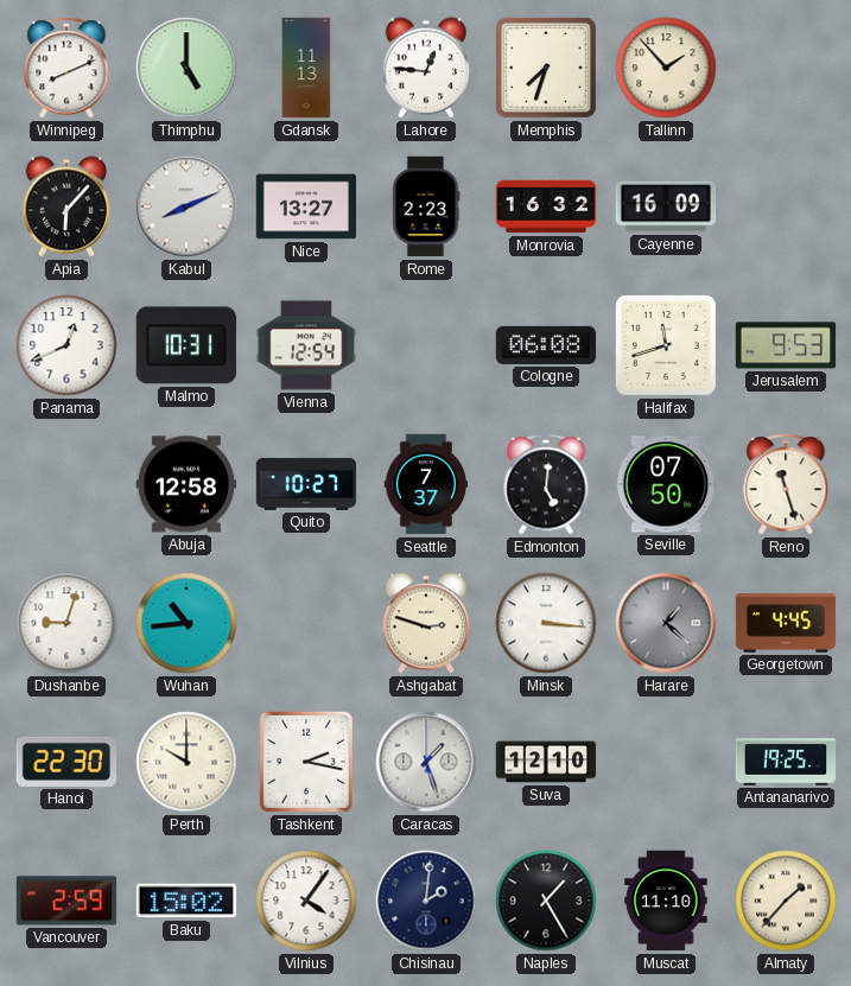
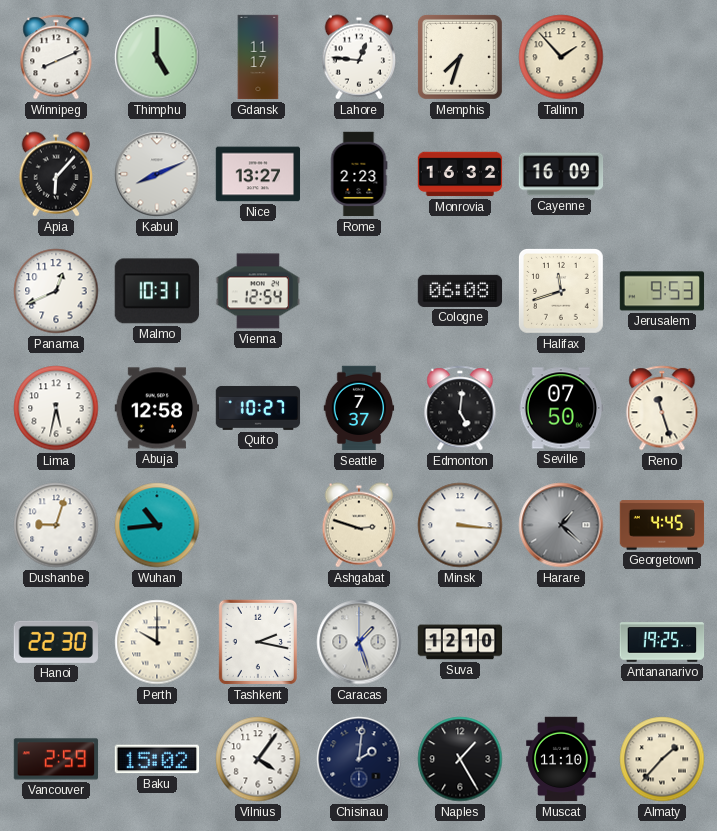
Gdansk: 11:13 -> 11:17
Lima: none -> 5:32
